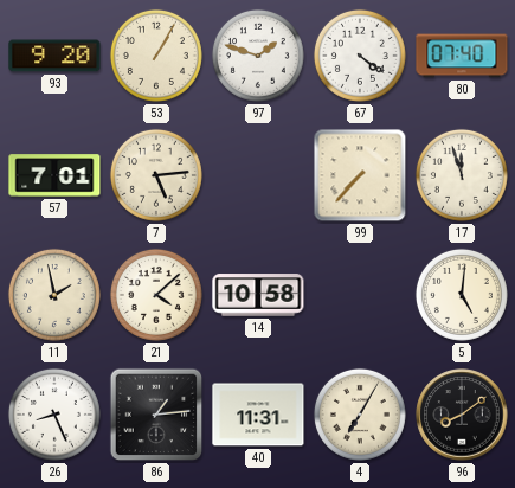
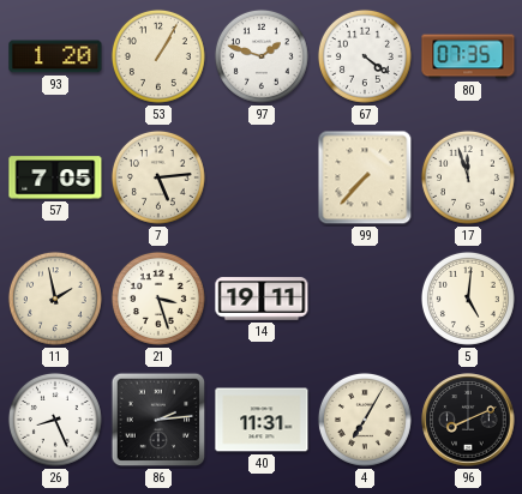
93: 9:20 -> 1:20
80: 07:40 -> 07:35
57: 7:01 -> 7:05
21: 4:08 -> 3:27
14: 10:58 -> 19:11
86: 1:14 -> 2:14
96: 8:09 -> 8:11
